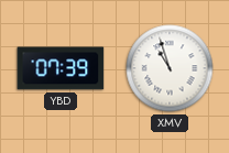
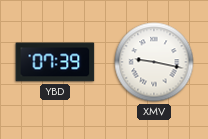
XMV: 10:57 -> 9:17
